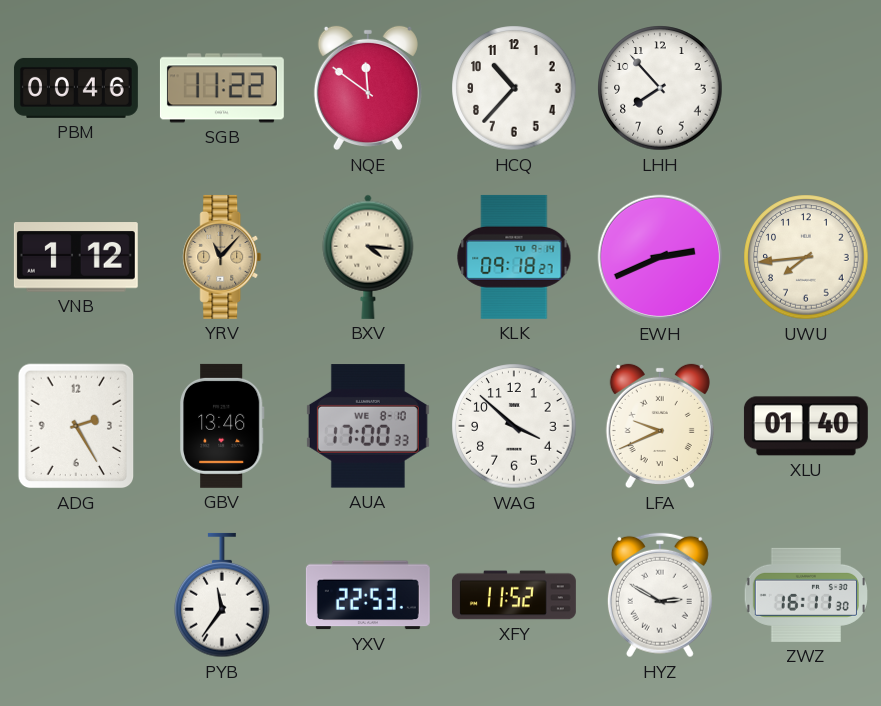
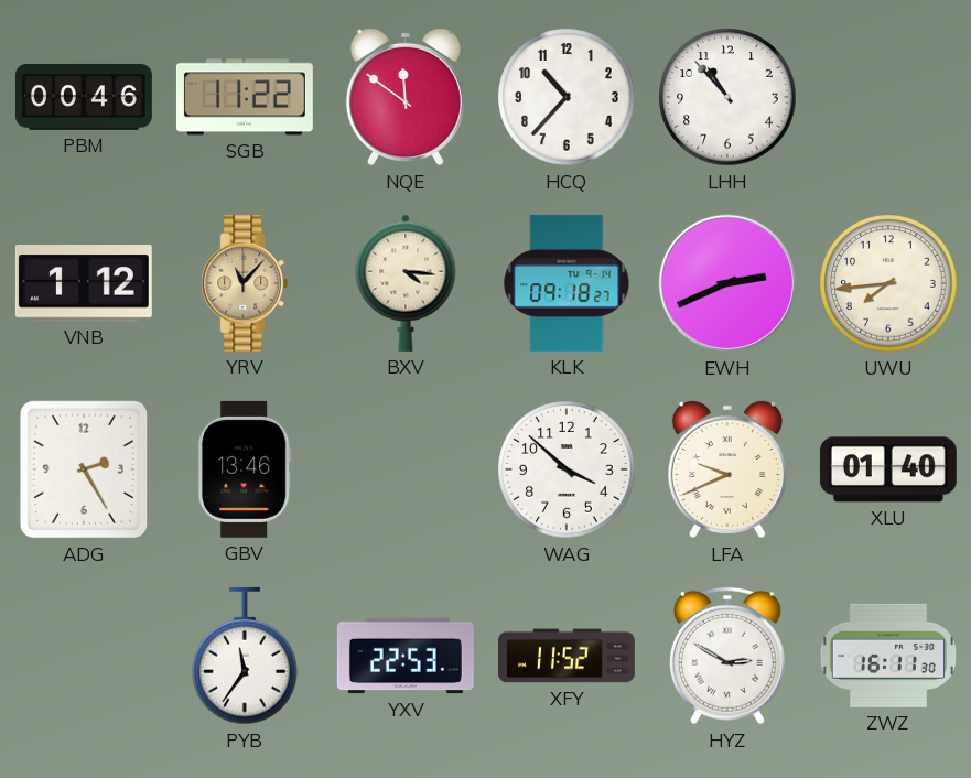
LHH: 7:53 -> 10:53
AUA: 17:00 -> none
